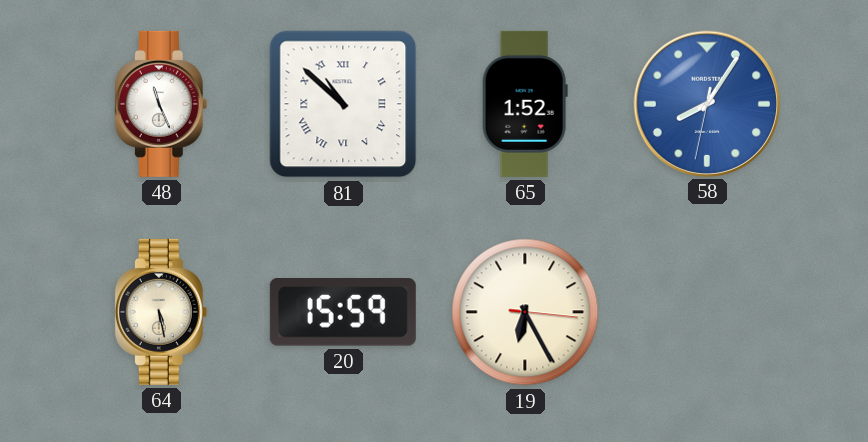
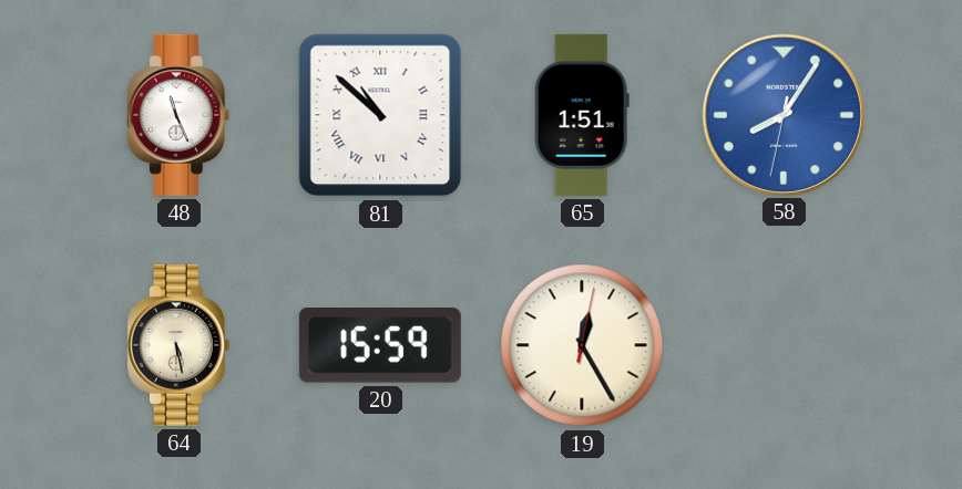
65: 1:52 -> 1:51
19: 6:25 -> 12:25
